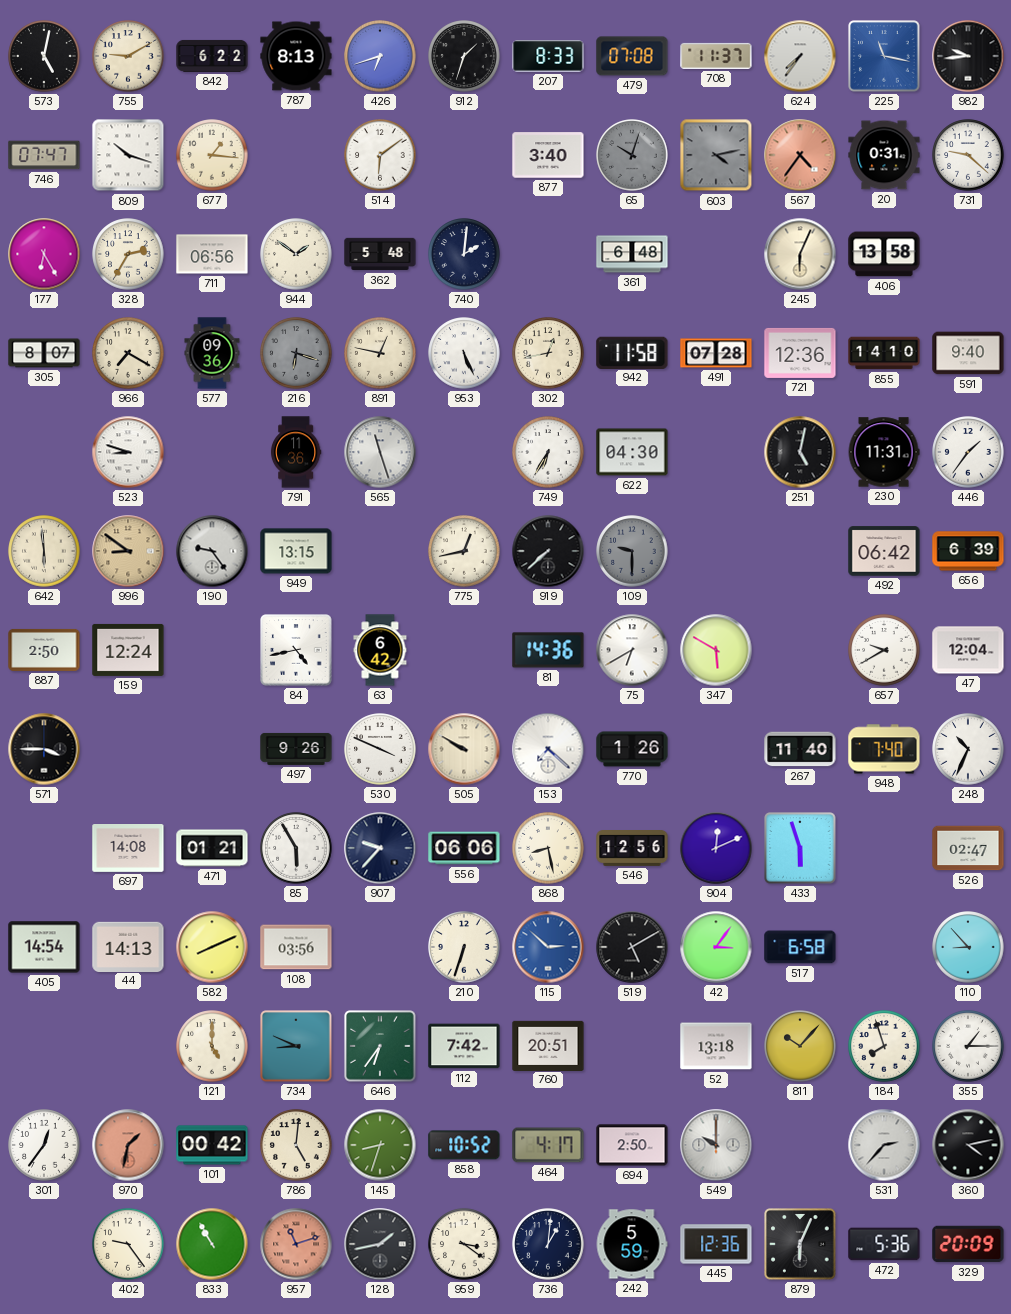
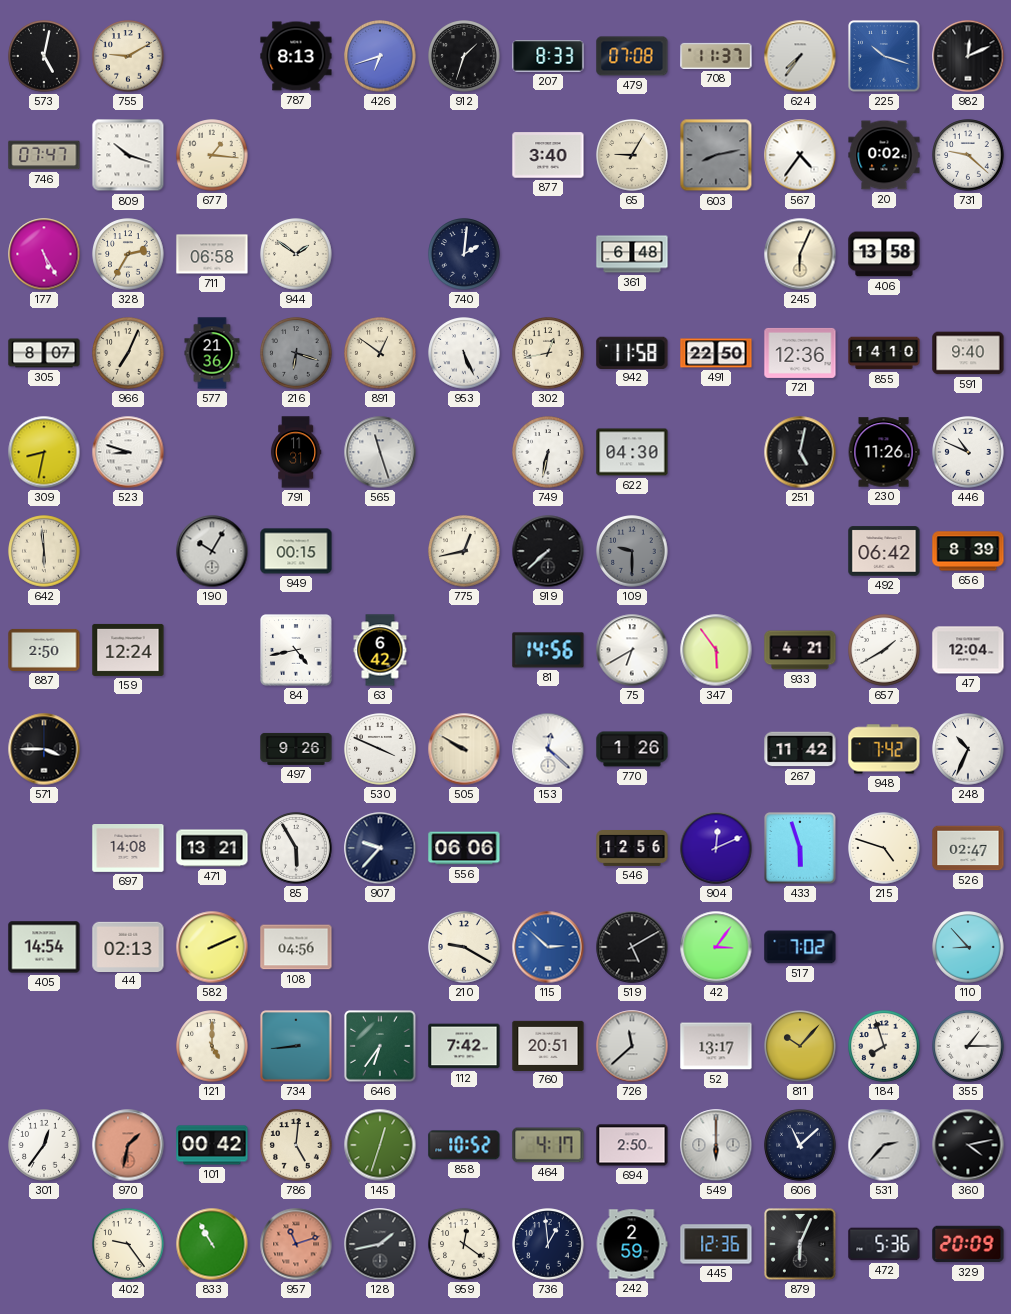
842: 6:22 -> none
225: 11:17 -> 10:18
982: 9:44 -> 12:11
514: 6:09 -> none
65: 10:03 -> 9:05
65 dial: grey -> cream
603: 4:13 -> 8:13
567 dial: salmon -> white
20: 0:31 -> 0:02
177: 6:25 -> 5:25
711: 06:56 -> 06:58
362: 5:48 -> none
966: 7:20 -> 7:04
577: 09:36 -> 21:36
891: 12:47 -> 12:51
491: 07:28 -> 22:50
309: none -> 8:32
791: 11:36 -> 11:31
749: 6:35 -> 6:32
230: 11:31 -> 11:26
446: 1:36 -> 10:49
996: 8:51 -> none
190: 9:24 -> 10:05
949: 13:15 -> 00:15
656: 6:39 -> 8:39
81: 14:36 -> 14:56
347: 5:50 -> 5:54
933: none -> 4:21
657: 9:40 -> 1:40
153: 7:22 -> 12:22
267: 11:40 -> 11:42
948: 7:40 -> 7:42
471: 01:21 -> 13:21
868: 8:28 -> none
215: none -> 4:48
44: 14:13 -> 02:13
582: 8:11 -> 2:11
108: 03:56 -> 04:56
210: 6:33 -> 9:20
517: 6:58 -> 7:02
734: 8:49 -> 8:44
726: none -> 11:38
52: 13:18 -> 13:17
145: 8:33 -> 12:33
549: 10:00 -> 6:00
606: none -> 11:08
959: 3:21 -> 12:21
736: 1:01 -> 12:59
242: 5:59 -> 2:59
